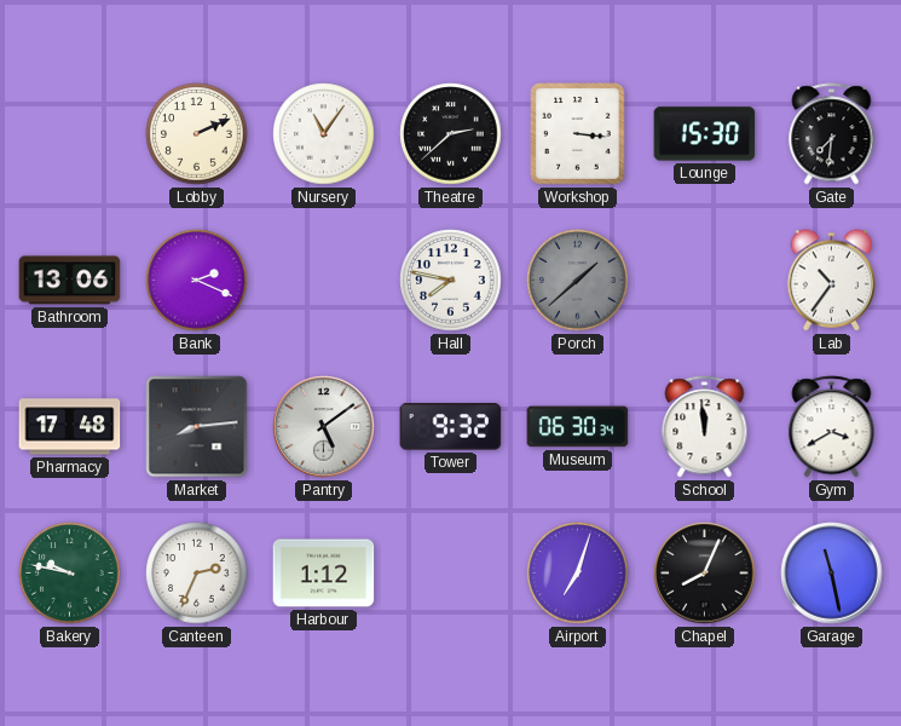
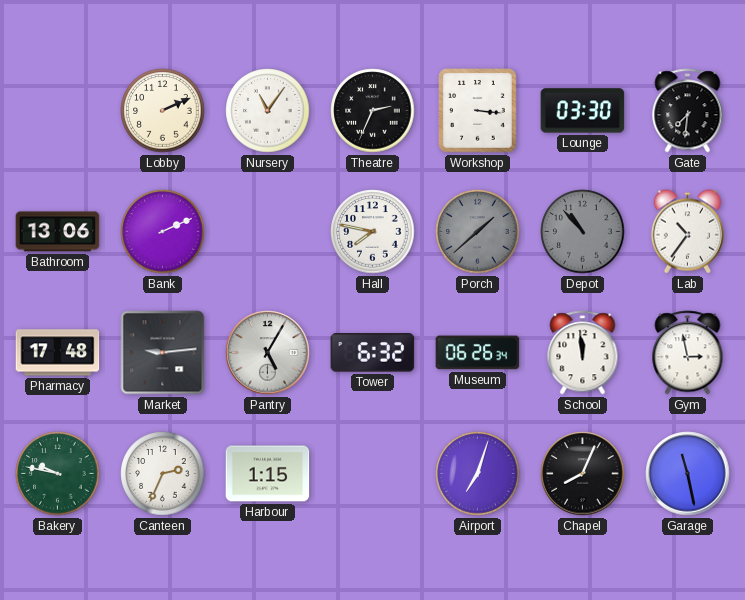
Theatre: 2:38 -> 2:34
Lounge: 15:30 -> 03:30
Bank: 2:19 -> 2:11
Depot: none -> 10:53
Market: 8:14 -> 9:14
Pantry: 5:09 -> 5:05
Tower: 9:32 -> 6:32
Museum: 06:30 -> 06:26
Gym: 3:40 -> 2:58
Harbour: 1:12 -> 1:15
